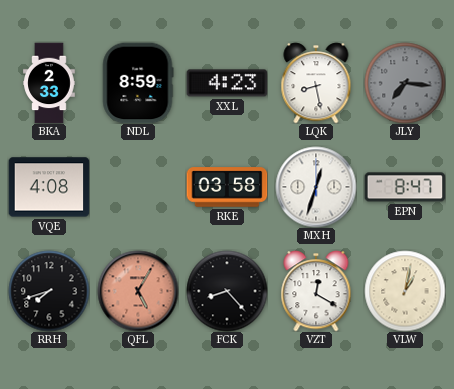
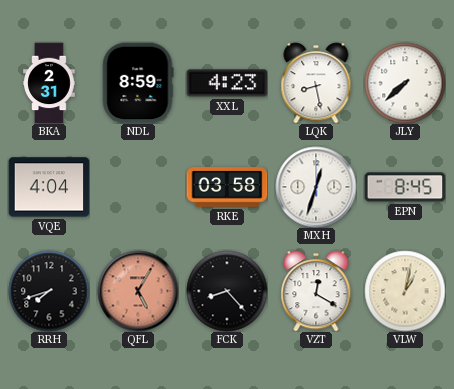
BKA: 2:33 -> 2:31
JLY: 7:16 -> 7:38
JLY dial: grey -> white
VQE: 4:08 -> 4:04
EPN: 8:47 -> 8:45
